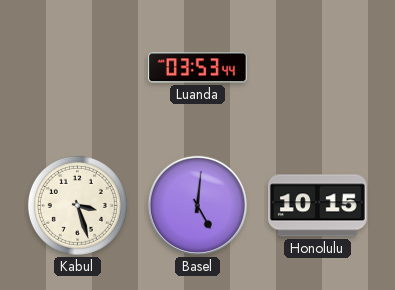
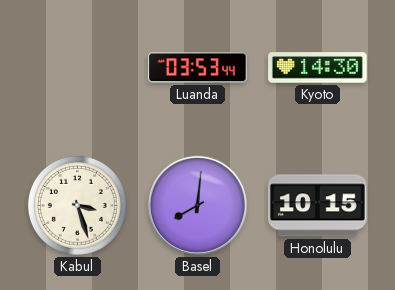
Kyoto: none -> 14:30
Basel: 5:01 -> 8:01
